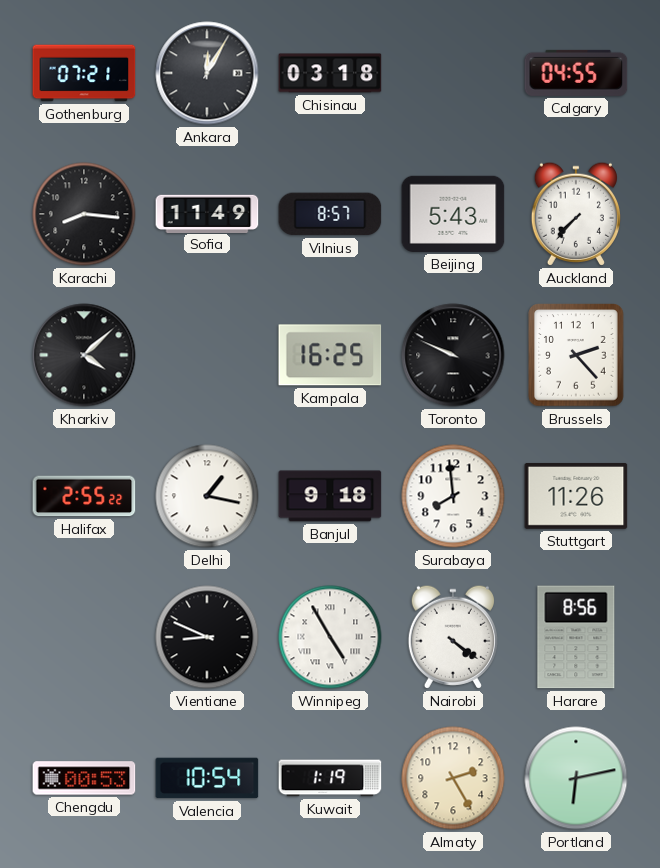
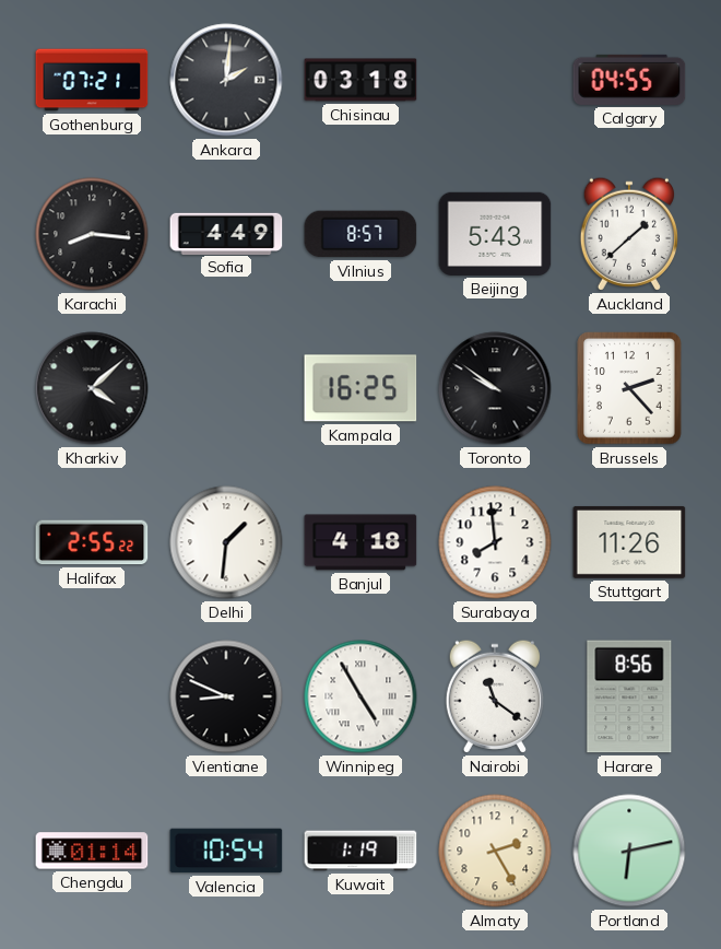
Ankara: 12:05 -> 2:01
Sofia: 11:49 -> 4:49
Auckland: 7:37 -> 1:38
Toronto: 9:49 -> 9:51
Delhi: 1:17 -> 1:31
Banjul: 9:18 -> 4:18
Nairobi: 4:21 -> 11:21
Chengdu: 00:53 -> 01:14
